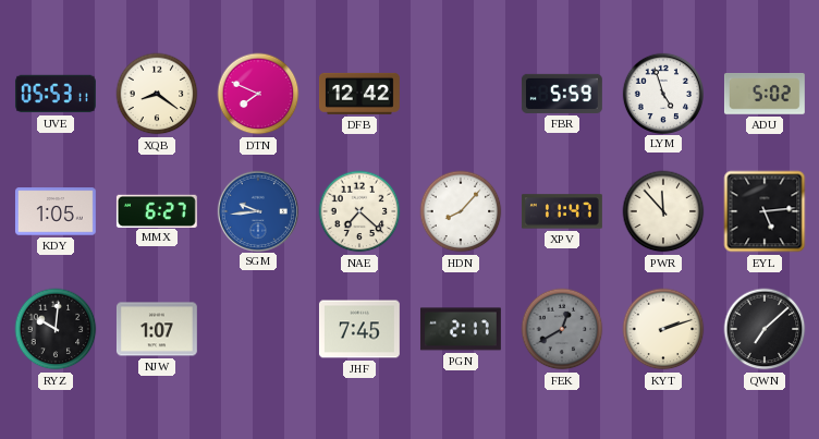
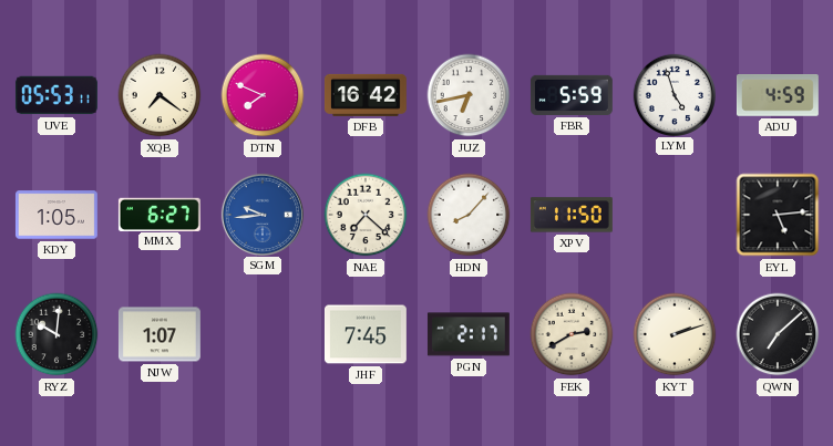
XQB: 8:21 -> 7:21
DFB: 12:42 -> 16:42
JUZ: none -> 6:43
ADU: 5:02 -> 4:59
XPV: 11:47 -> 11:50
PWR: 11:53 -> none
FEK: 12:40 -> 2:40
FEK dial: grey -> cream
